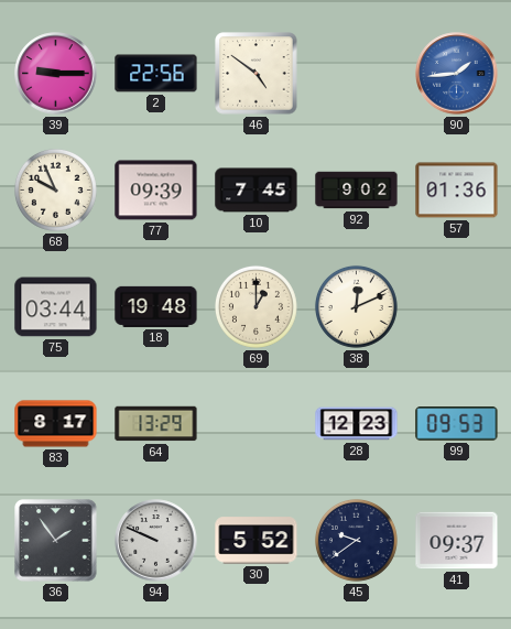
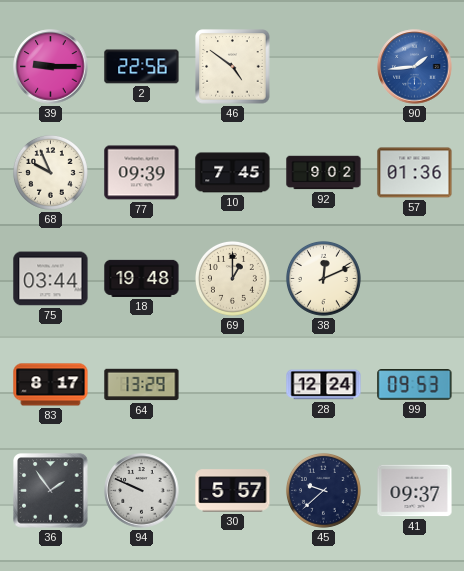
28: 12:23 -> 12:24
30: 5:52 -> 5:57
45: 9:39 -> 9:38
